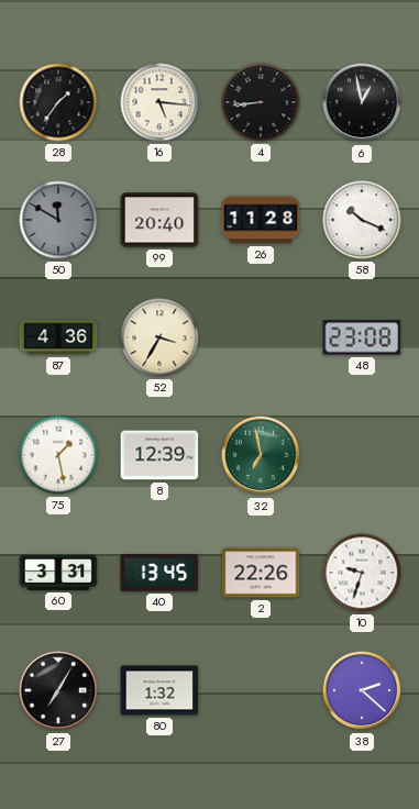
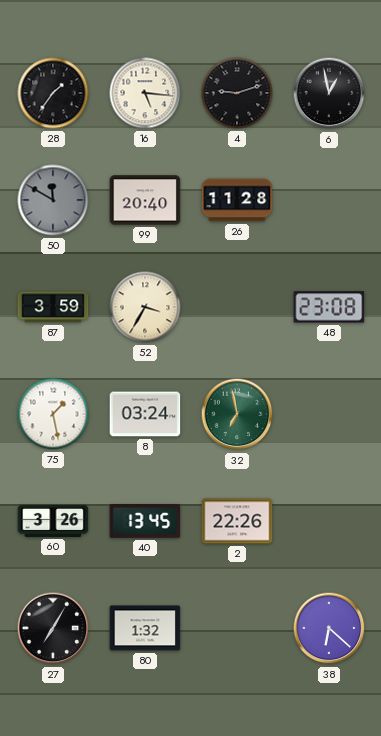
4: 8:44 -> 9:12
58: 10:19 -> none
87: 4:36 -> 3:59
8: 12:39 -> 03:24
60: 3:31 -> 3:26
10: 9:33 -> none
38: 2:22 -> 6:22
